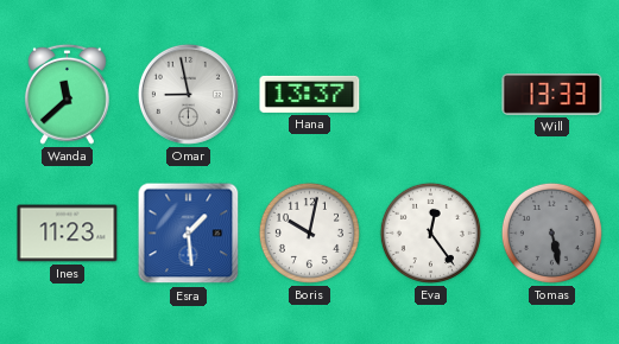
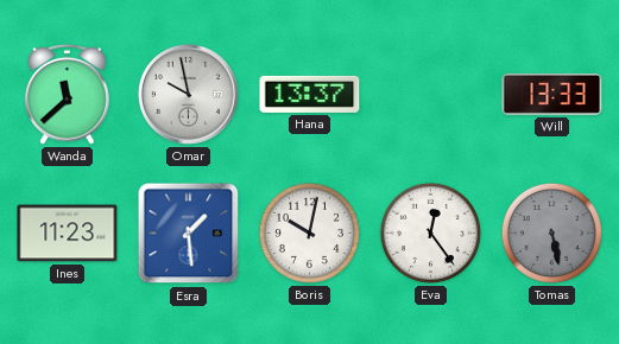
Omar: 8:58 -> 9:58
